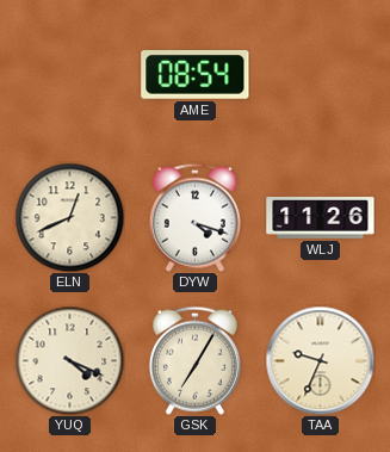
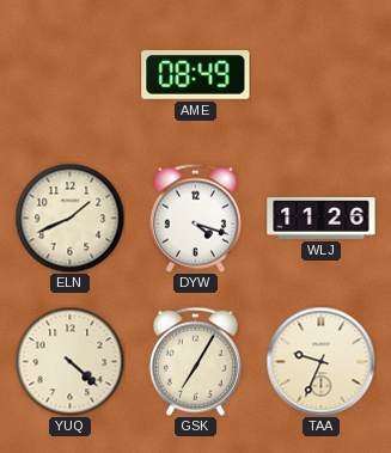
AME: 08:54 -> 08:49
ELN: 12:41 -> 1:41
YUQ: 4:19 -> 4:22
